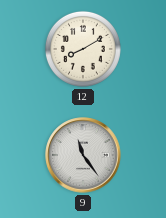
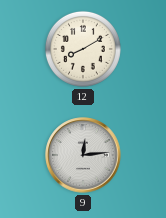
9: 11:24 -> 12:14
